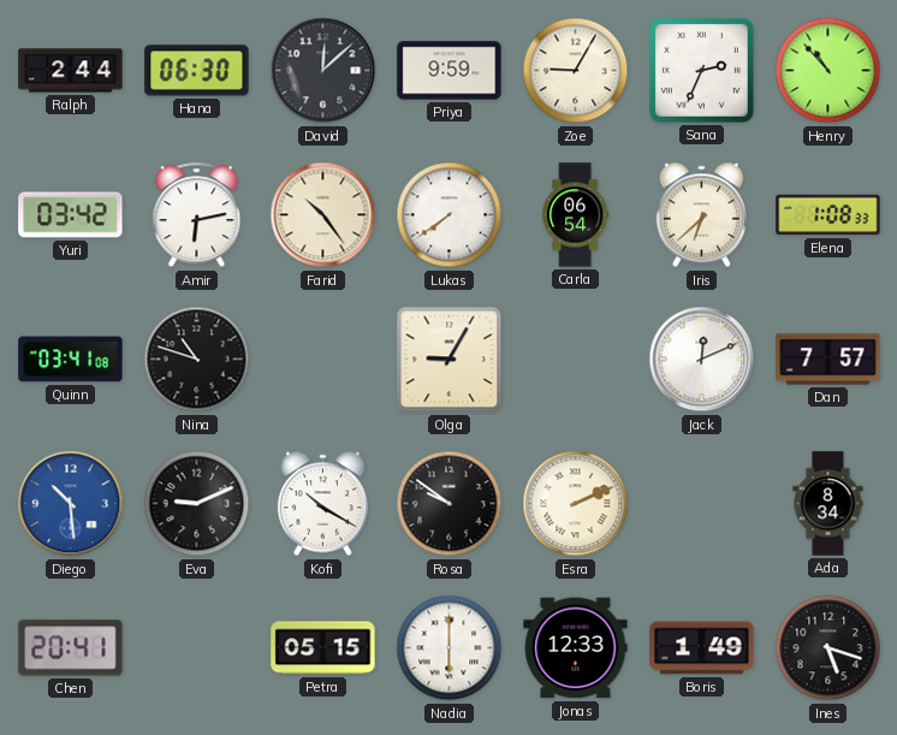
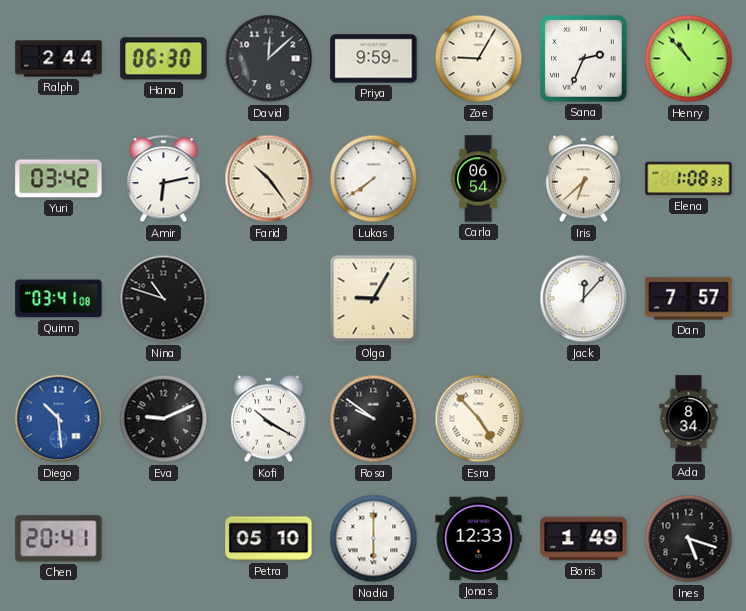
Jack: 12:11 -> 12:07
Esra: 2:11 -> 4:53
Petra: 05:15 -> 05:10
